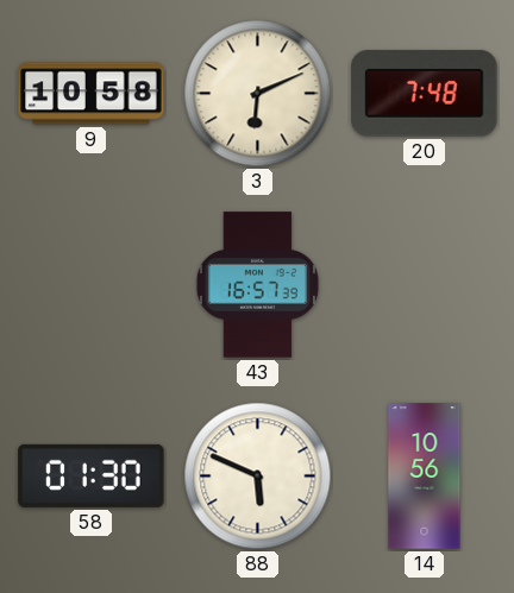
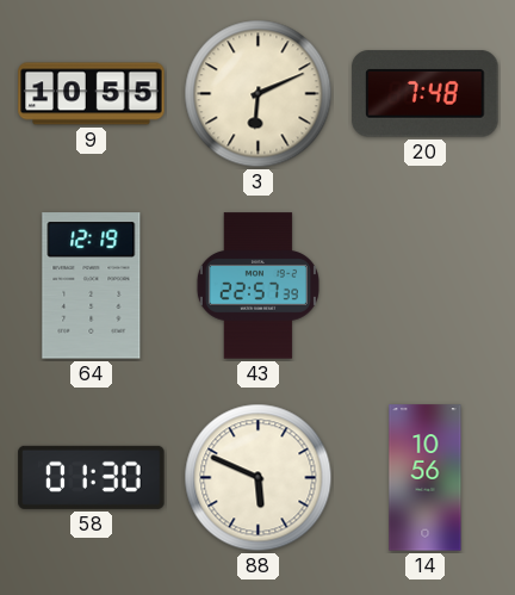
9: 10:58 -> 10:55
64: none -> 12:19
43: 16:57 -> 22:57
